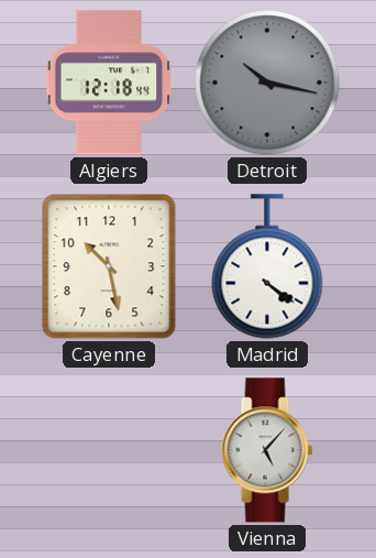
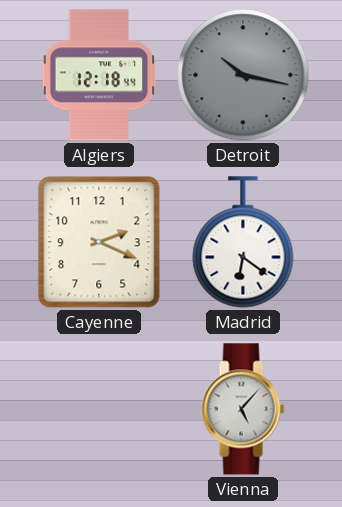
Cayenne: 10:28 -> 2:19
Madrid: 4:21 -> 6:21
